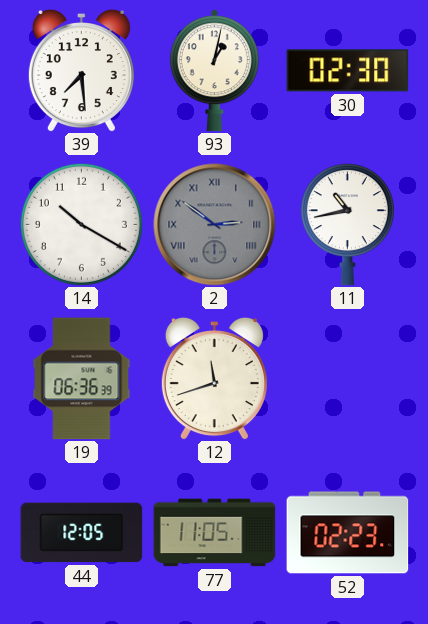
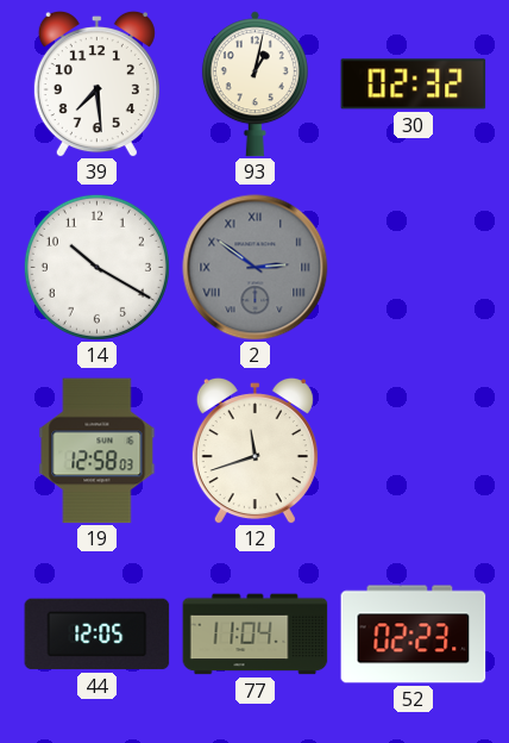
30: 02:30 -> 02:32
11: 10:43 -> none
19: 06:36 -> 12:58
77: 11:05 -> 11:04
